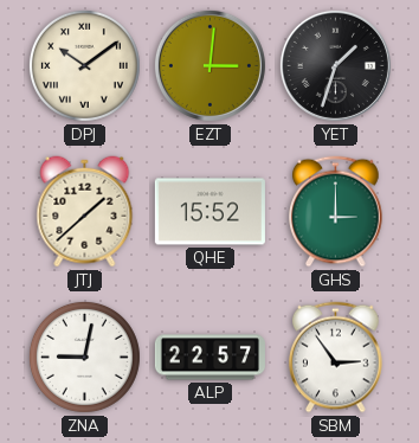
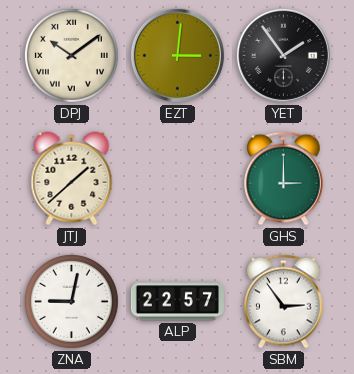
YET: 1:33 -> 1:54
QHE: 15:52 -> none
